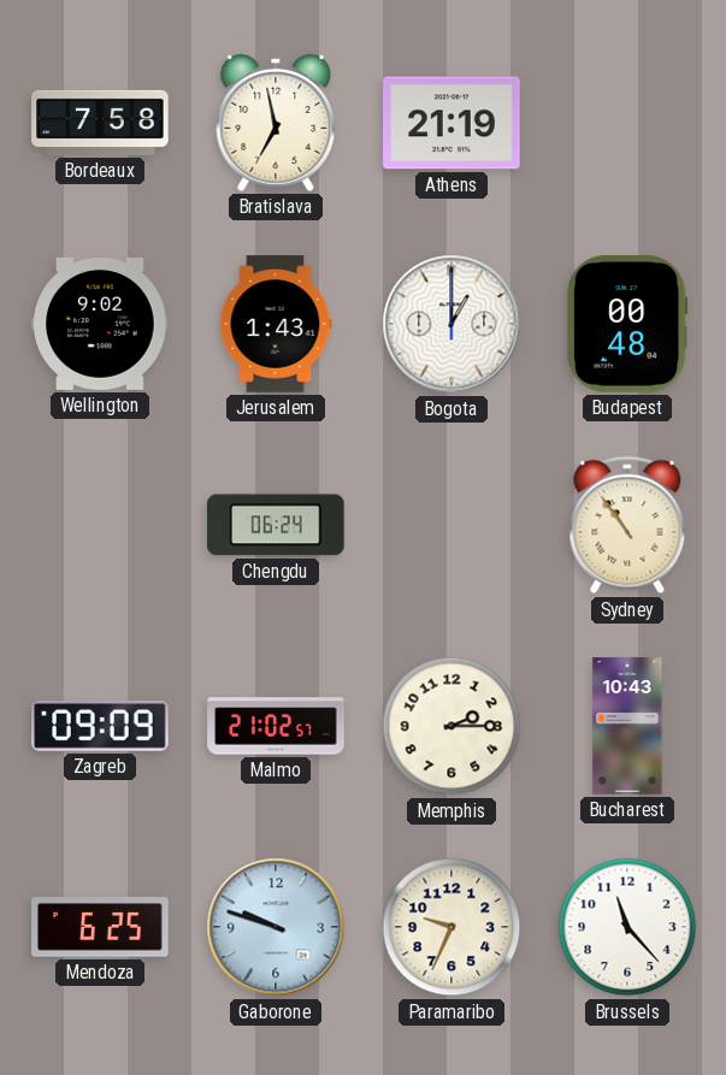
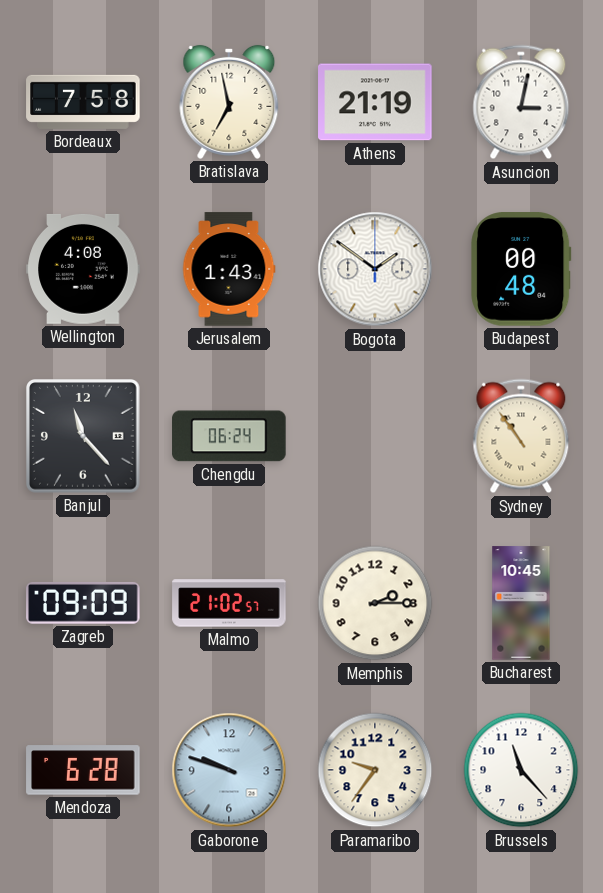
Asuncion: none -> 3:02
Wellington: 9:02 -> 4:08
Bogota: 1:00 -> 1:51
Banjul: none -> 11:23
Bucharest: 10:43 -> 10:45
Mendoza: 6:25 -> 6:28
Paramaribo: 9:34 -> 9:36
